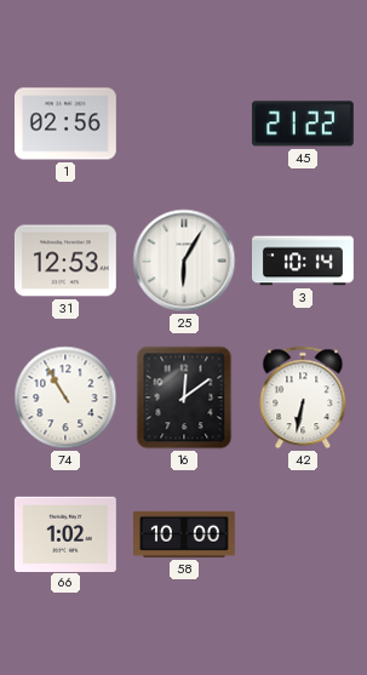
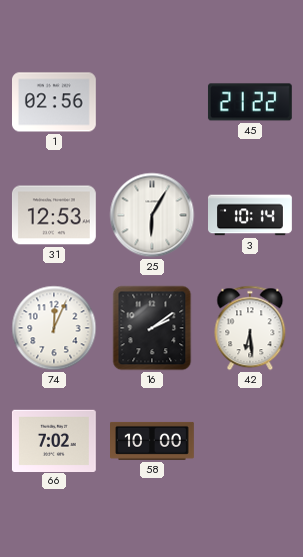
74: 10:55 -> 12:04
16: 12:09 -> 2:09
42: 6:32 -> 6:29
66: 1:02 -> 7:02
